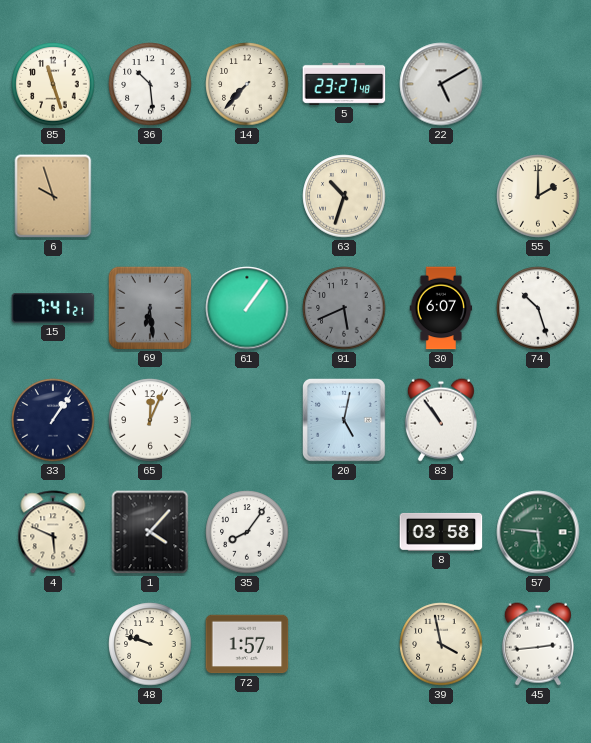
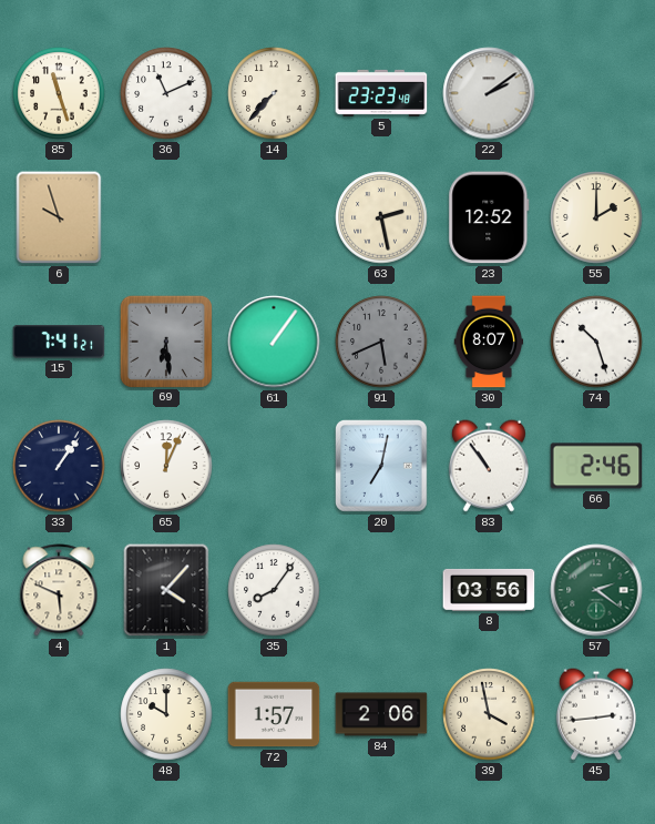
36: 10:29 -> 11:11
5: 23:27 -> 23:23
22: 5:10 -> 2:09
63: 10:33 -> 2:28
23: none -> 12:52
30: 6:07 -> 8:07
20: 5:02 -> 7:02
66: none -> 2:46
8: 03:58 -> 03:56
57: 5:46 -> 2:21
48: 9:48 -> 10:00
84: none -> 2:06
